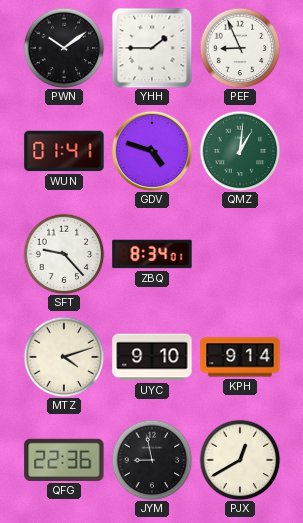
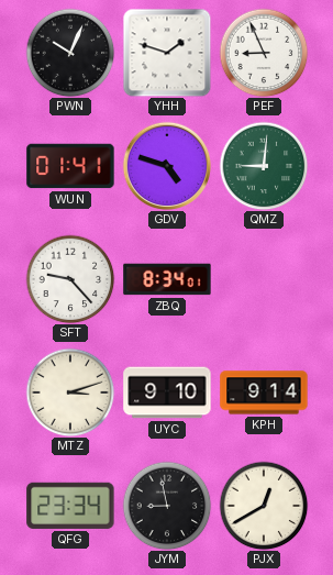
PWN: 10:09 -> 10:04
YHH: 1:45 -> 1:48
QMZ: 1:01 -> 9:01
MTZ: 4:12 -> 3:12
QFG: 22:36 -> 23:34
